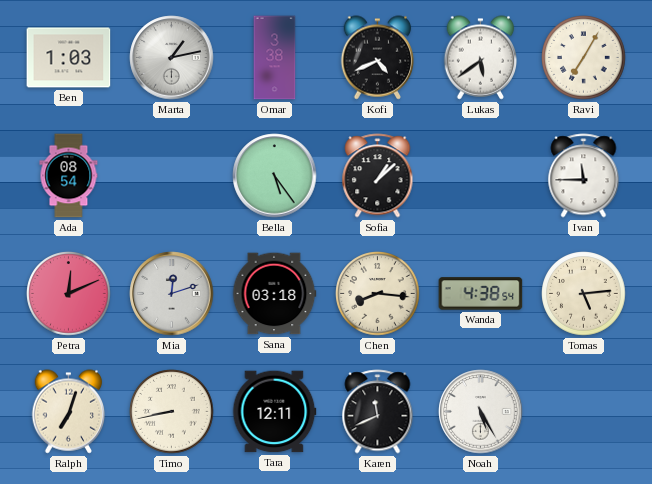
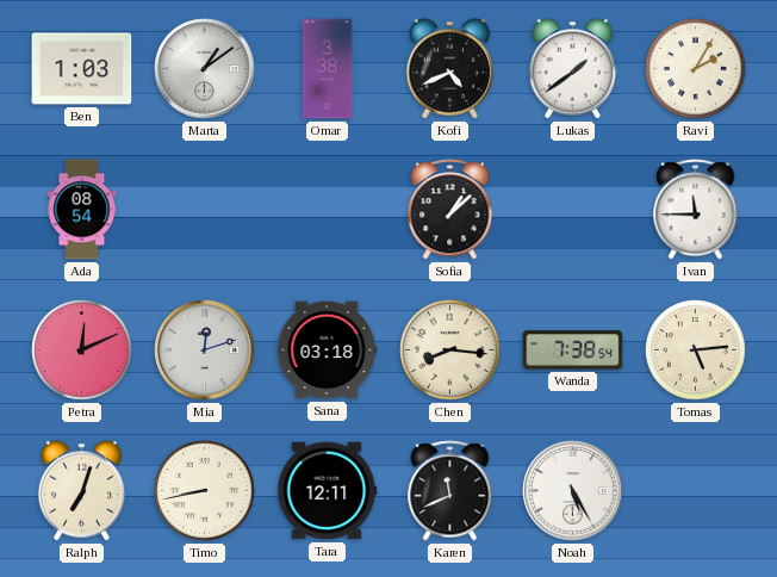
Marta: 1:13 -> 1:09
Lukas: 5:39 -> 1:39
Ravi: 7:05 -> 2:05
Bella: 5:24 -> none
Wanda: 4:38 -> 7:38
